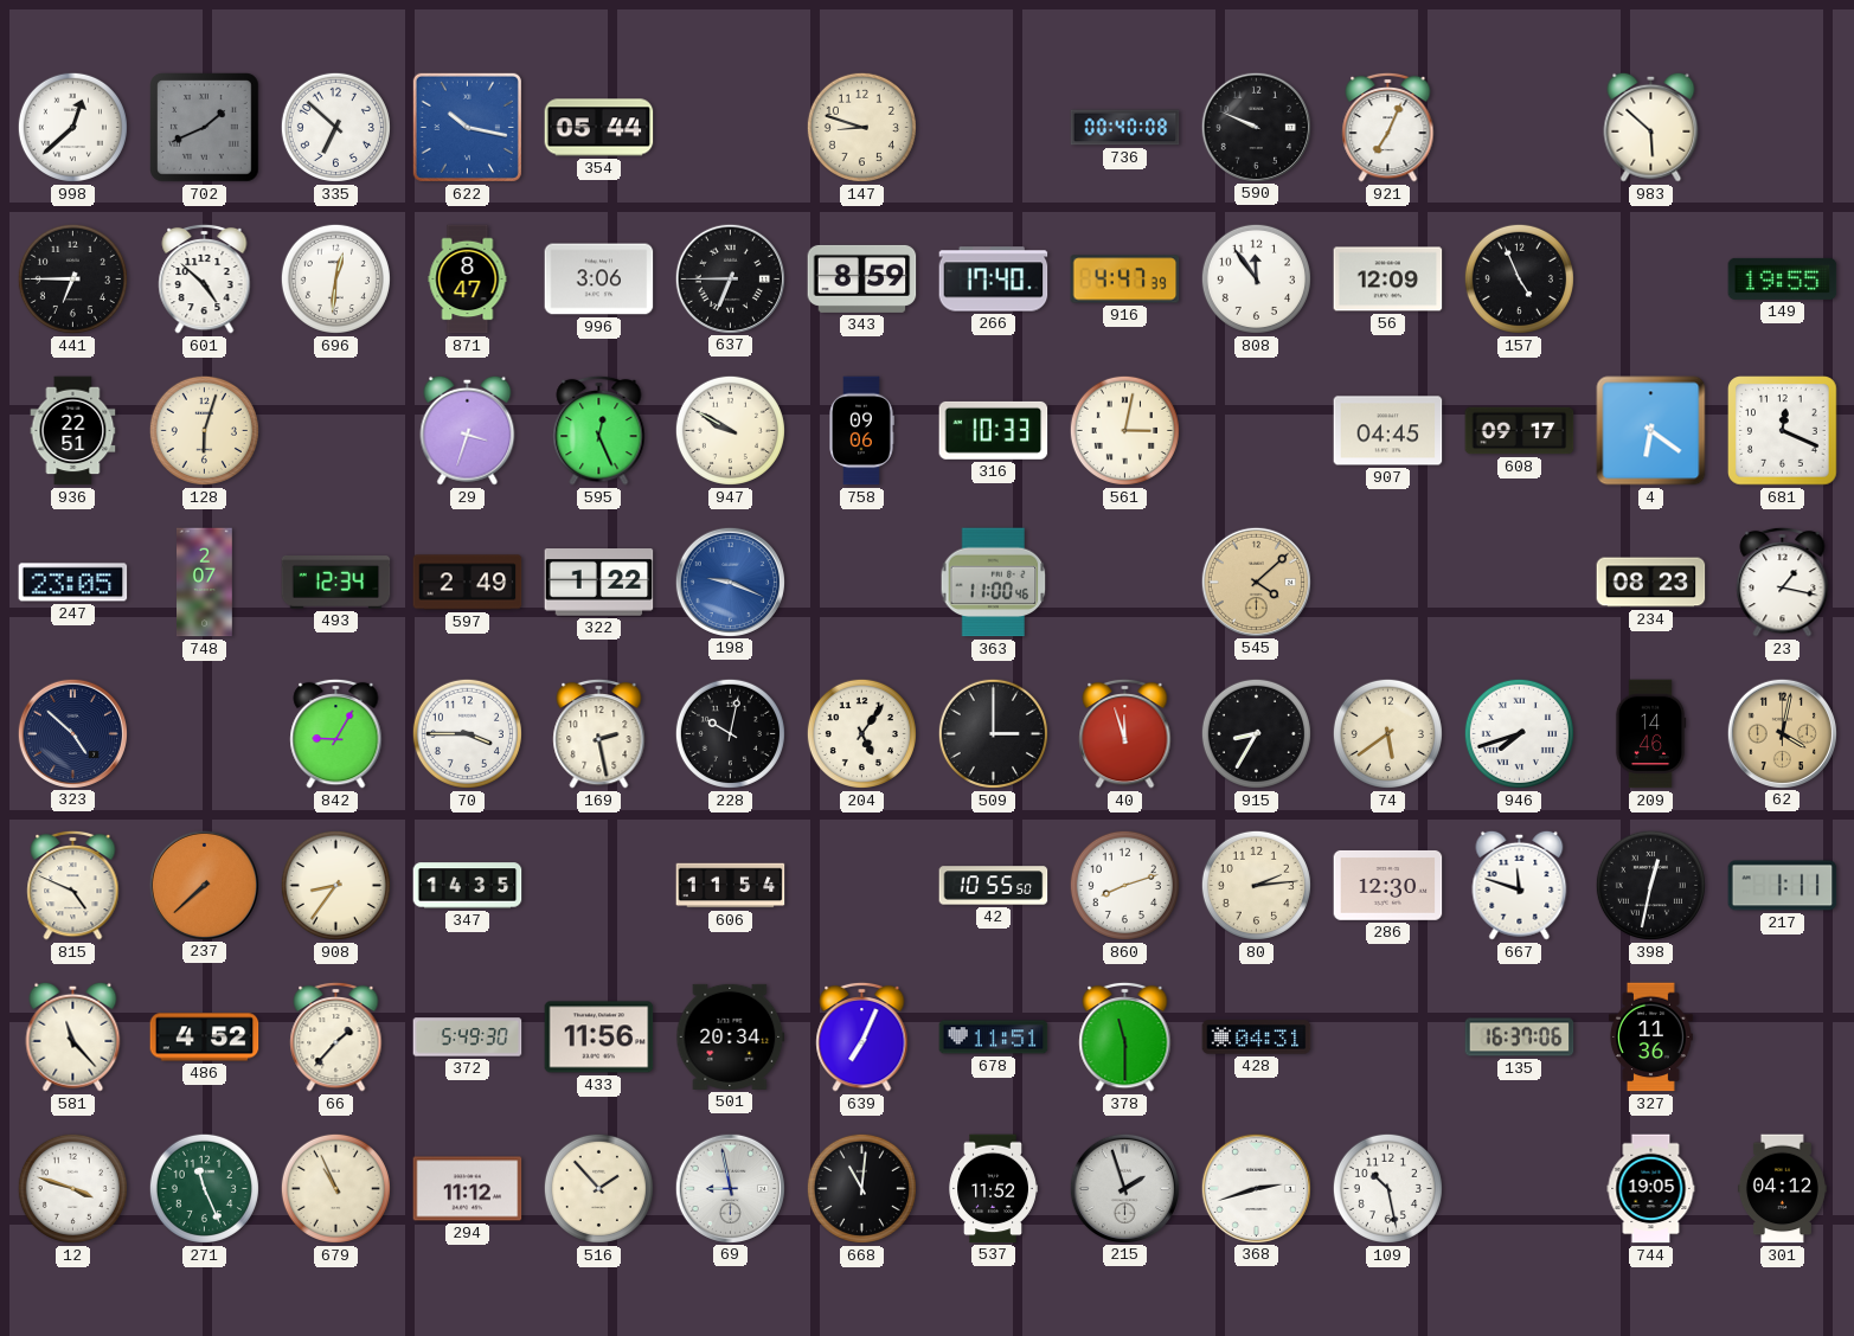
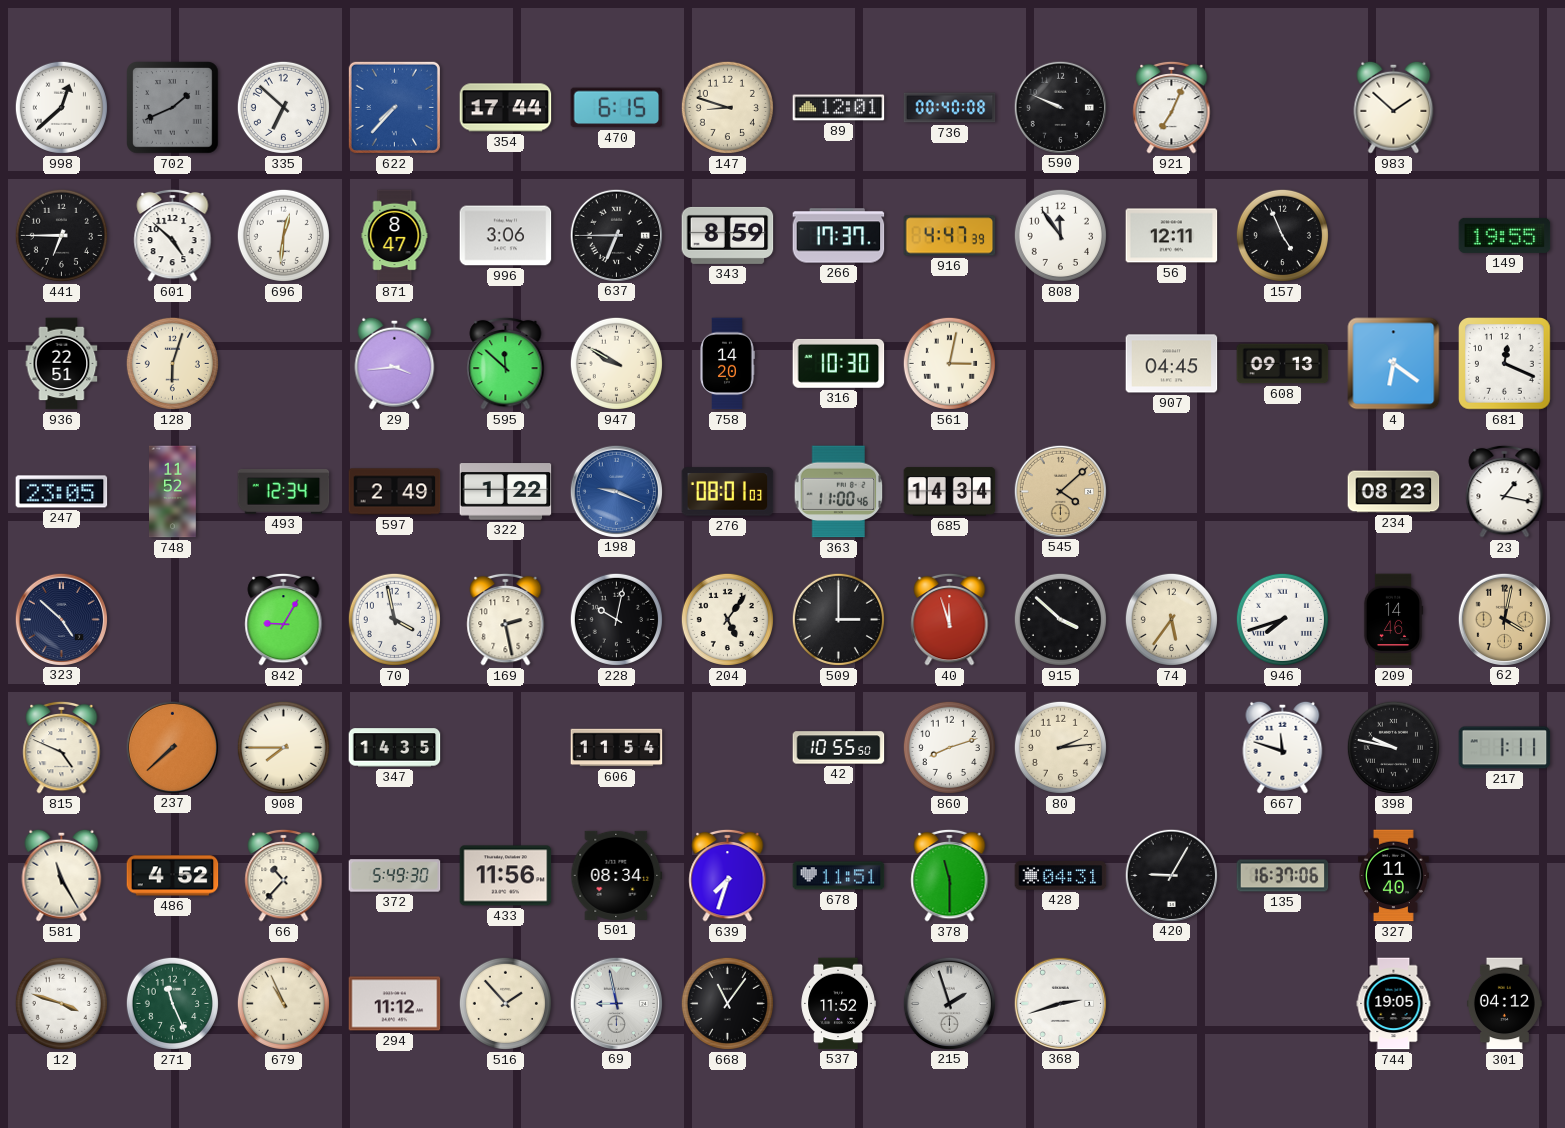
622: 10:17 -> 7:37
354: 05:44 -> 17:44
470: none -> 6:15
89: none -> 12:01
983: 5:52 -> 1:52
266: 17:40 -> 17:37
56: 12:09 -> 12:11
29: 3:33 -> 3:44
595: 12:26 -> 11:52
758: 09:06 -> 14:20
316: 10:33 -> 10:30
608: 09:17 -> 09:13
748: 2:07 -> 11:52
276: none -> 08:01
685: none -> 14:34
70: 3:45 -> 3:58
915: 8:35 -> 3:52
74: 5:39 -> 5:36
908: 8:36 -> 7:45
286: 12:30 -> none
398: 12:32 -> 9:47
581: 11:23 -> 11:25
66: 1:37 -> 10:37
501: 20:34 -> 08:34
639: 7:04 -> 7:33
420: none -> 9:05
327: 11:36 -> 11:40
668: 11:01 -> 11:06
109: 10:28 -> none
